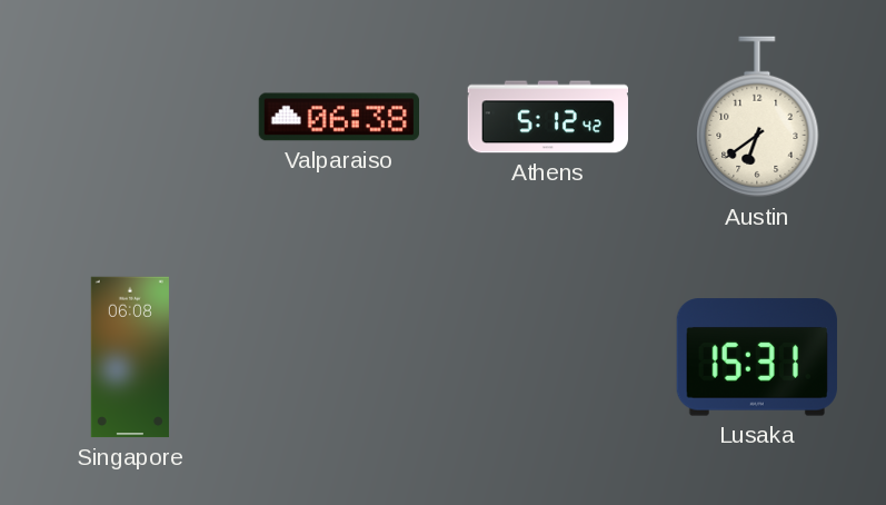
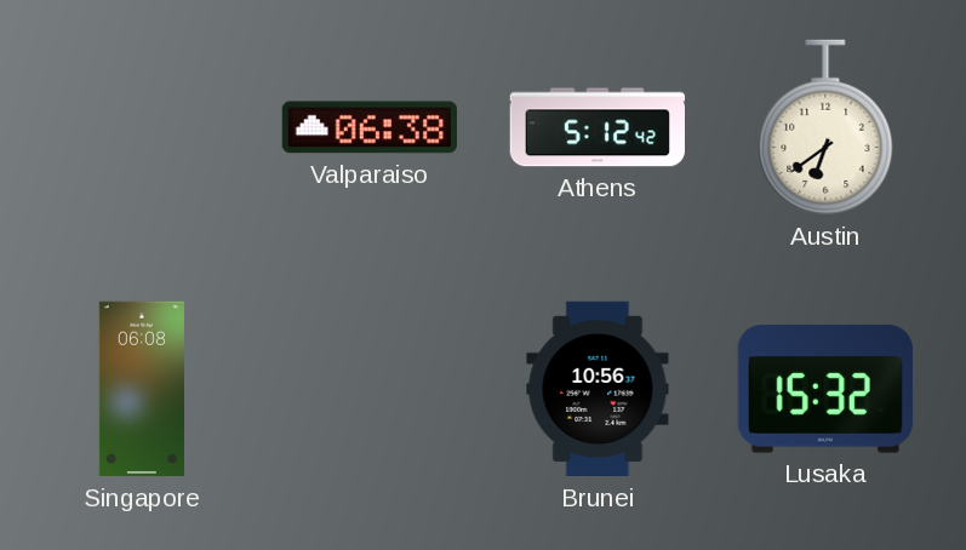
Brunei: none -> 10:56
Lusaka: 15:31 -> 15:32
